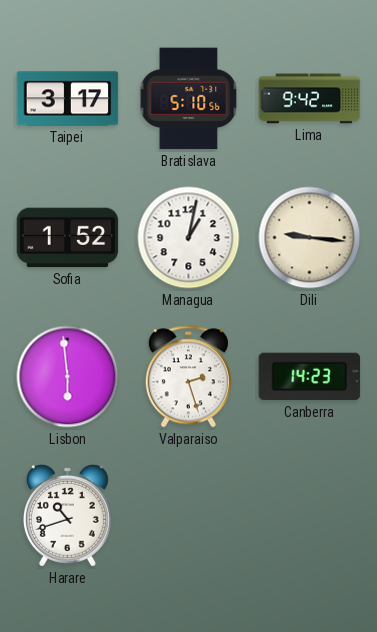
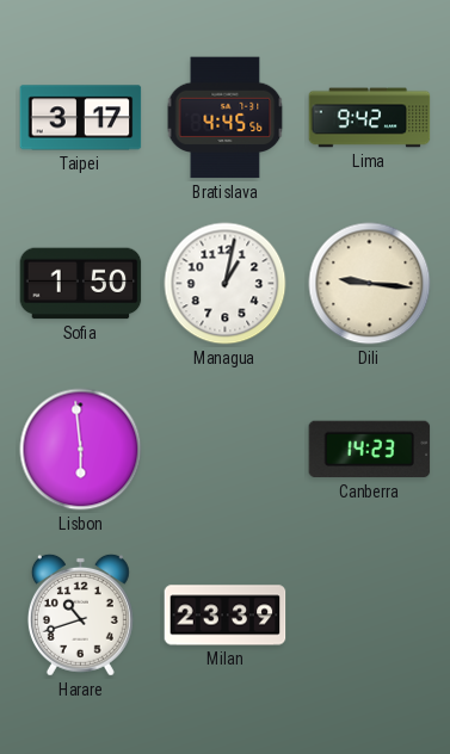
Bratislava: 5:10 -> 4:45
Sofia: 1:52 -> 1:50
Valparaiso: 2:27 -> none
Milan: none -> 23:39
